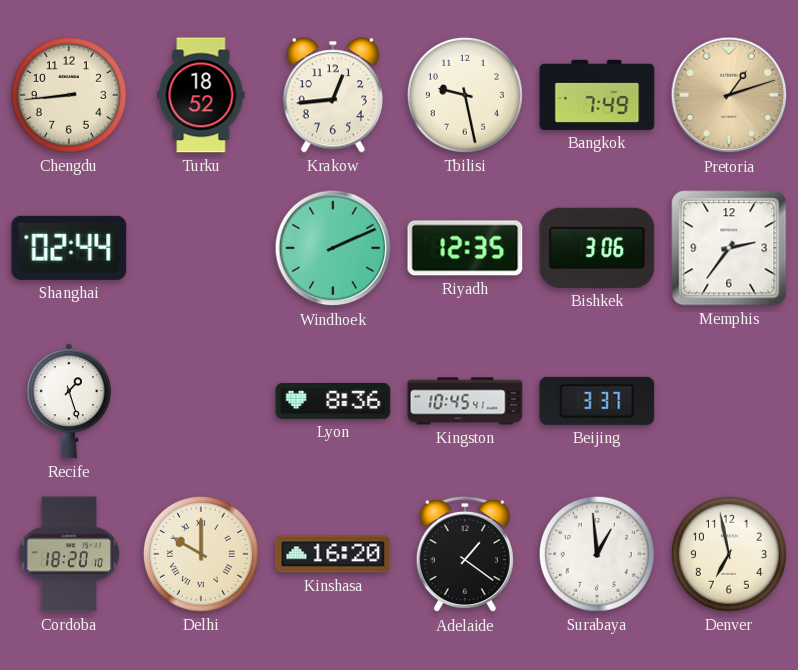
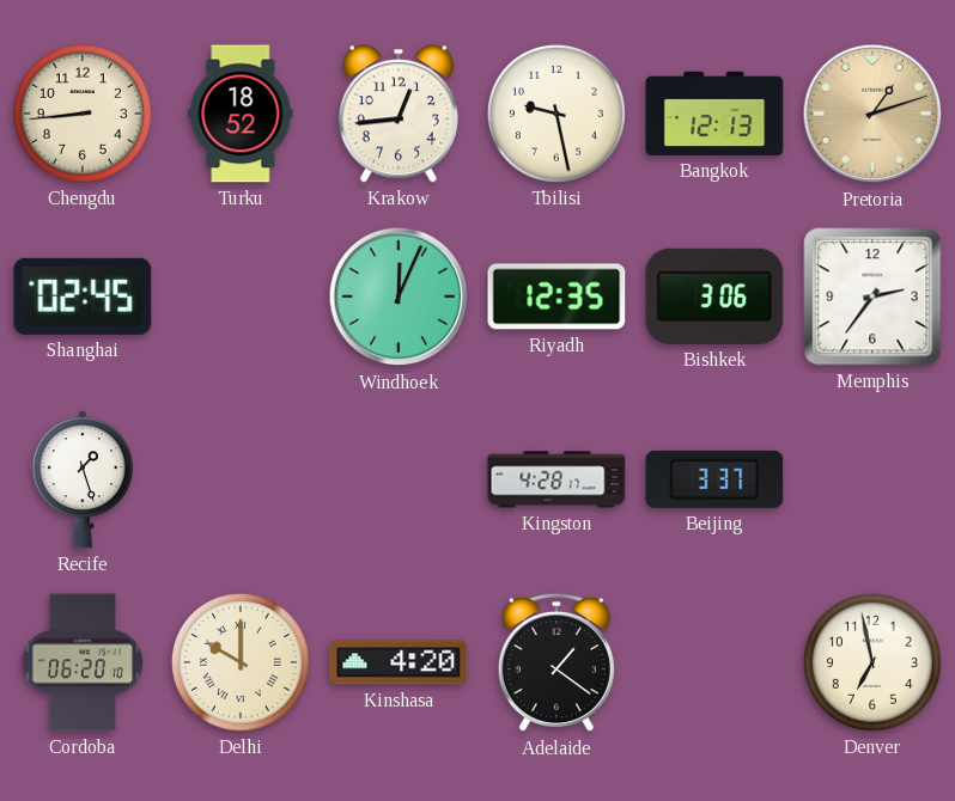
Bangkok: 7:49 -> 12:13
Shanghai: 02:44 -> 02:45
Windhoek: 2:11 -> 12:04
Lyon: 8:36 -> none
Kingston: 10:45 -> 4:28
Cordoba: 18:20 -> 06:20
Kinshasa: 16:20 -> 4:20
Surabaya: 12:59 -> none
